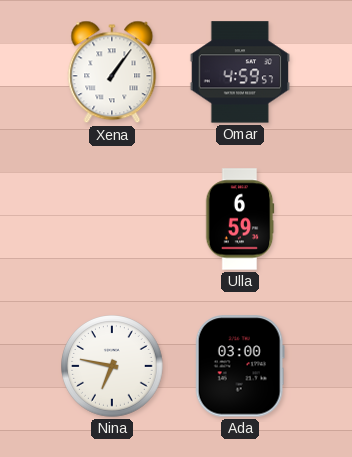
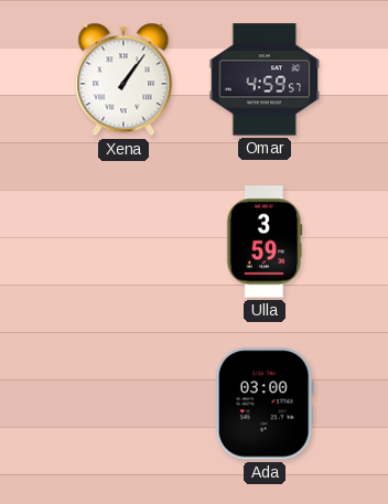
Ulla: 6:59 -> 3:59
Nina: 6:47 -> none
